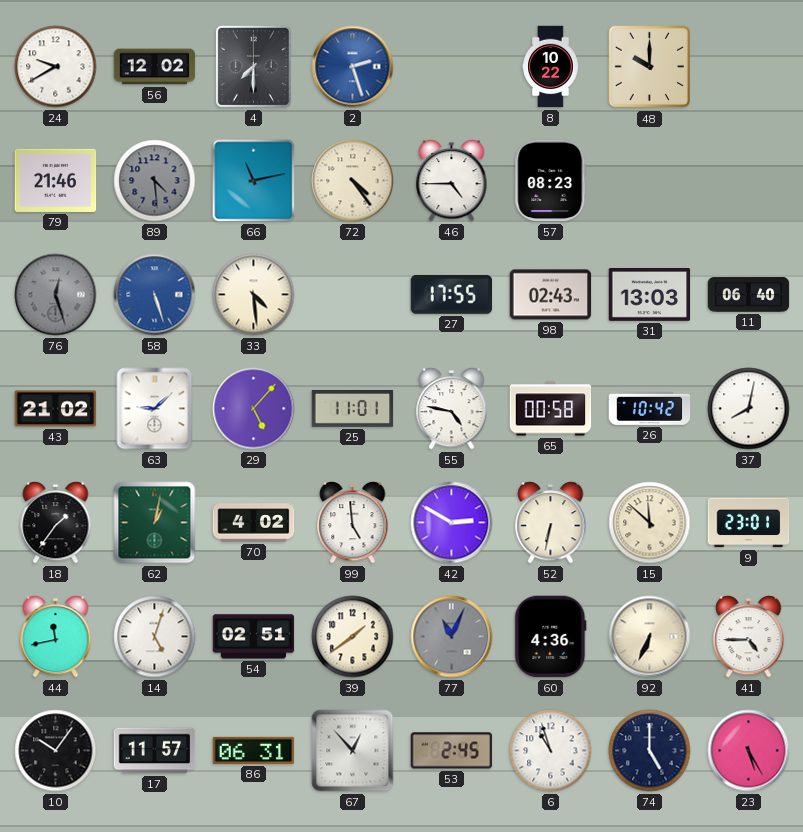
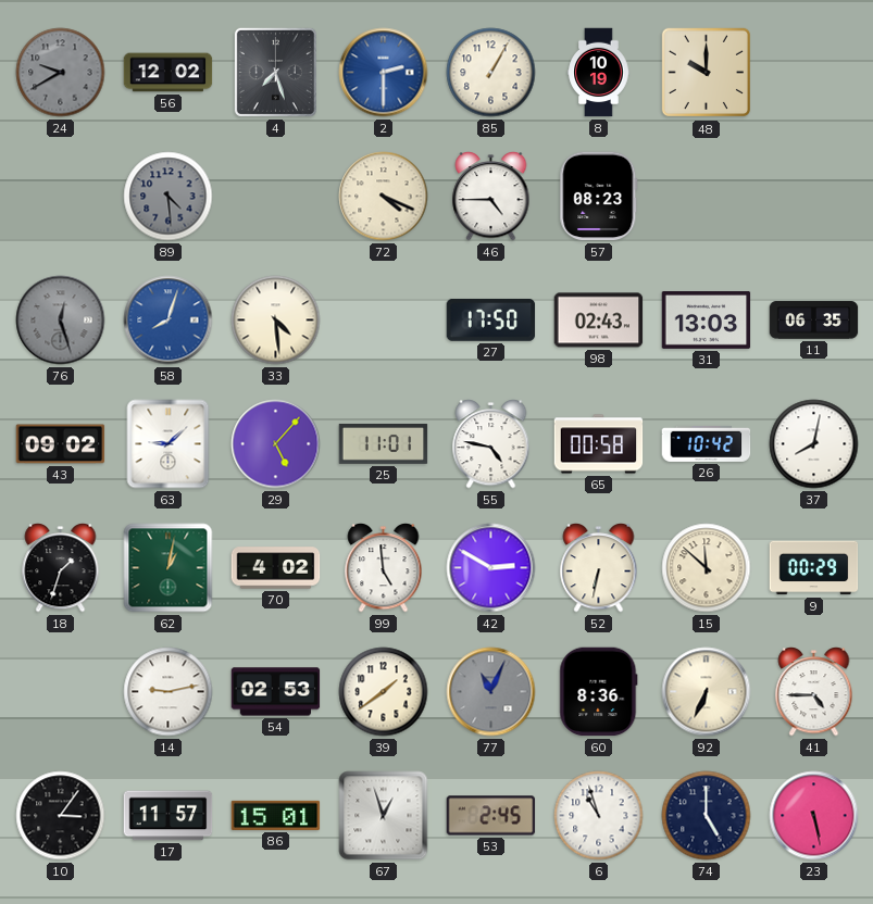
24 dial: white -> grey
4: 7:30 -> 7:27
2: 2:27 -> 2:30
85: none -> 1:05
8: 10:22 -> 10:19
79: 21:46 -> none
66: 11:13 -> none
72: 4:24 -> 4:19
58: 5:27 -> 8:03
27: 17:55 -> 17:50
11: 06:40 -> 06:35
43: 21:02 -> 09:02
18: 1:36 -> 1:33
9: 23:01 -> 00:29
44: 11:43 -> none
14: 5:03 -> 9:13
54: 02:51 -> 02:53
60: 4:36 -> 8:36
10: 10:06 -> 3:06
86: 06:31 -> 15:01
67: 12:53 -> 12:57
23: 5:25 -> 5:28
